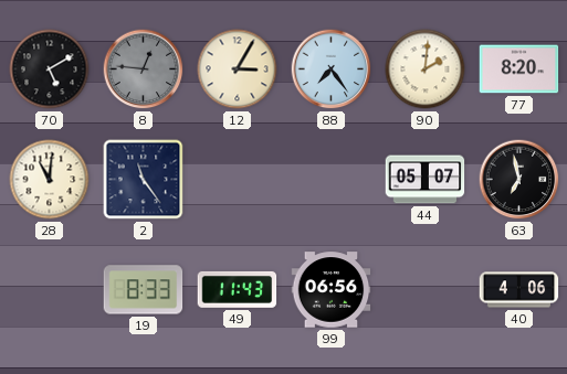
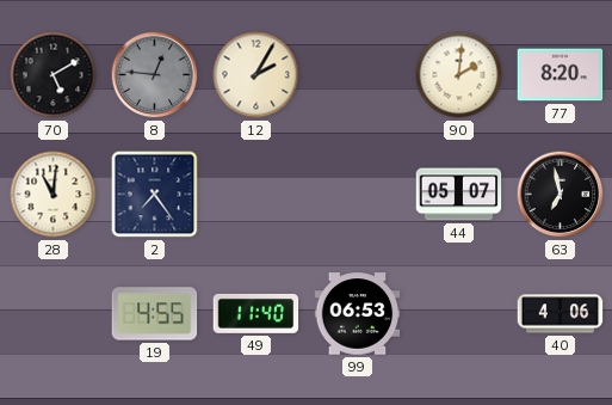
12: 3:05 -> 2:05
88: 7:24 -> none
2: 11:24 -> 7:24
19: 8:33 -> 4:55
49: 11:43 -> 11:40
99: 06:56 -> 06:53
